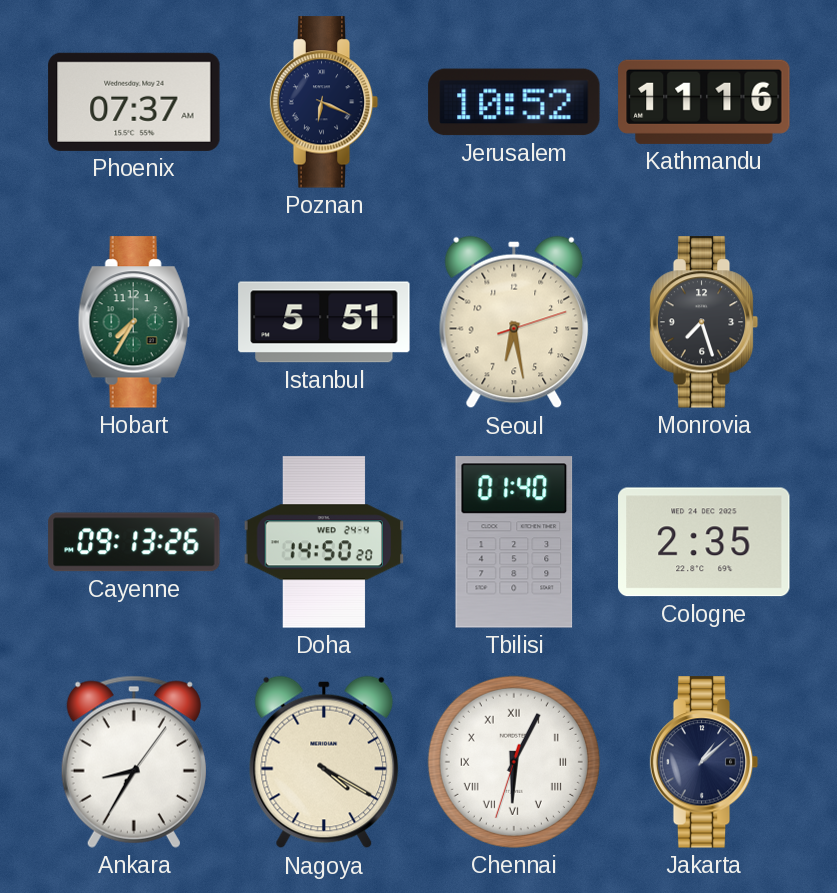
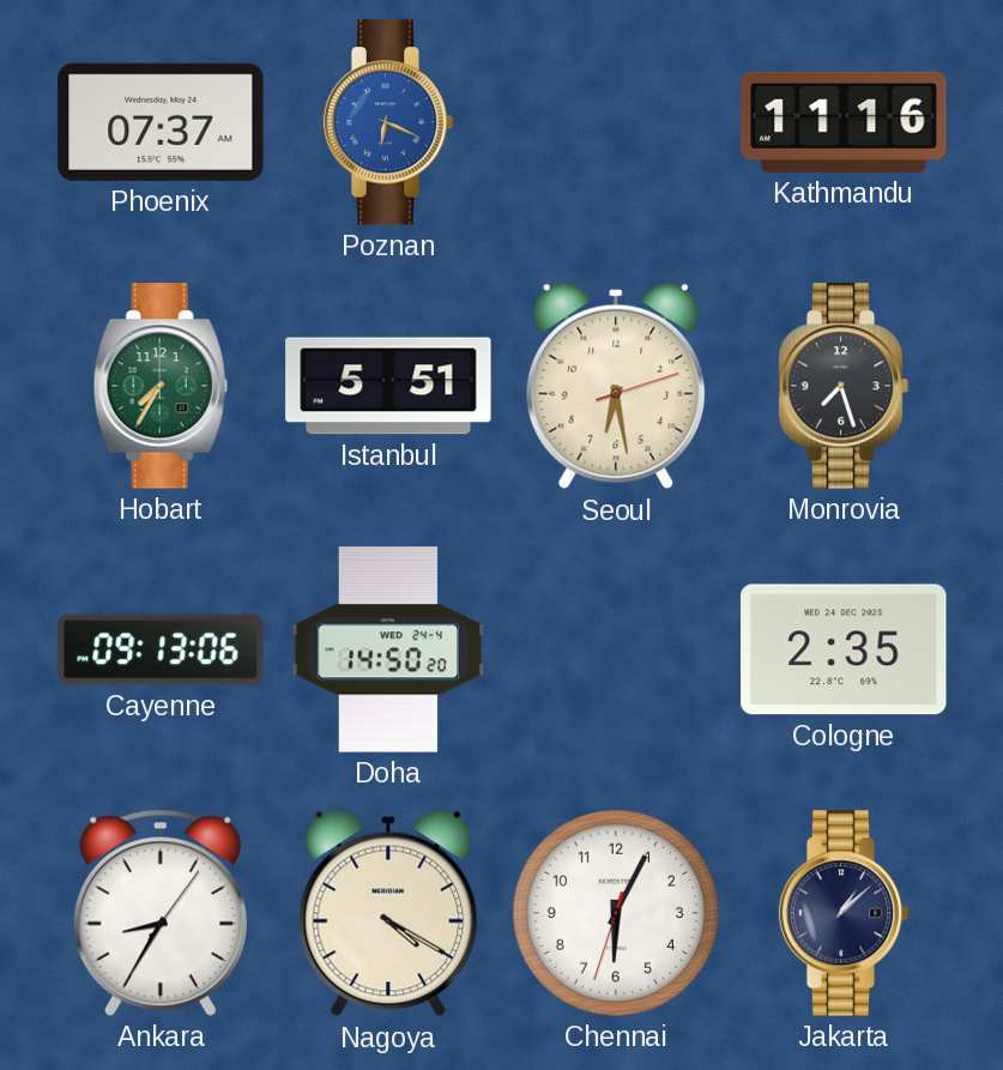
Poznan dial: navy -> blue
Jerusalem: 10:52 -> none
Cayenne: 09:13:26 -> 09:13:06
Tbilisi: 01:40 -> none
Chennai numerals: Roman -> Arabic
